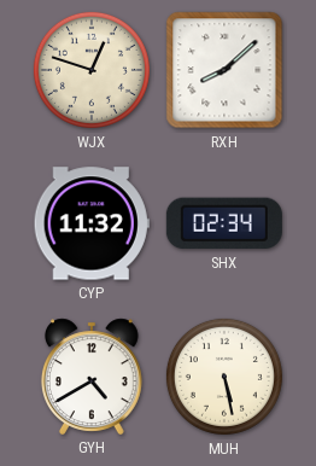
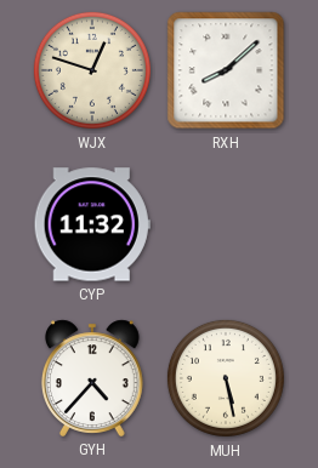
SHX: 02:34 -> none
GYH: 4:40 -> 4:37
